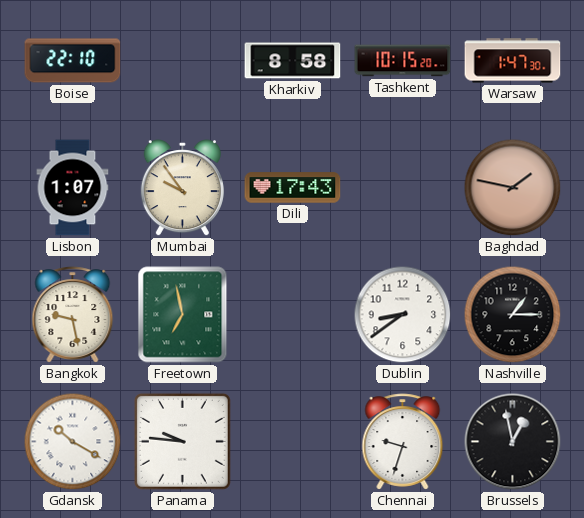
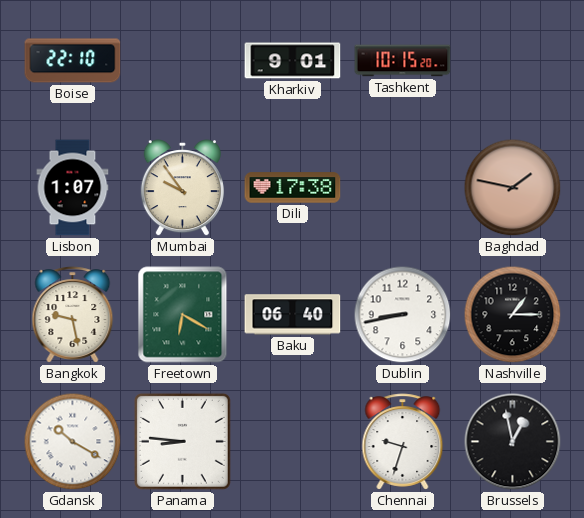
Kharkiv: 8:58 -> 9:01
Warsaw: 1:47 -> none
Dili: 17:43 -> 17:38
Freetown: 6:58 -> 6:20
Baku: none -> 06:40
Dublin: 8:39 -> 8:43
Panama: 9:46 -> 8:46
